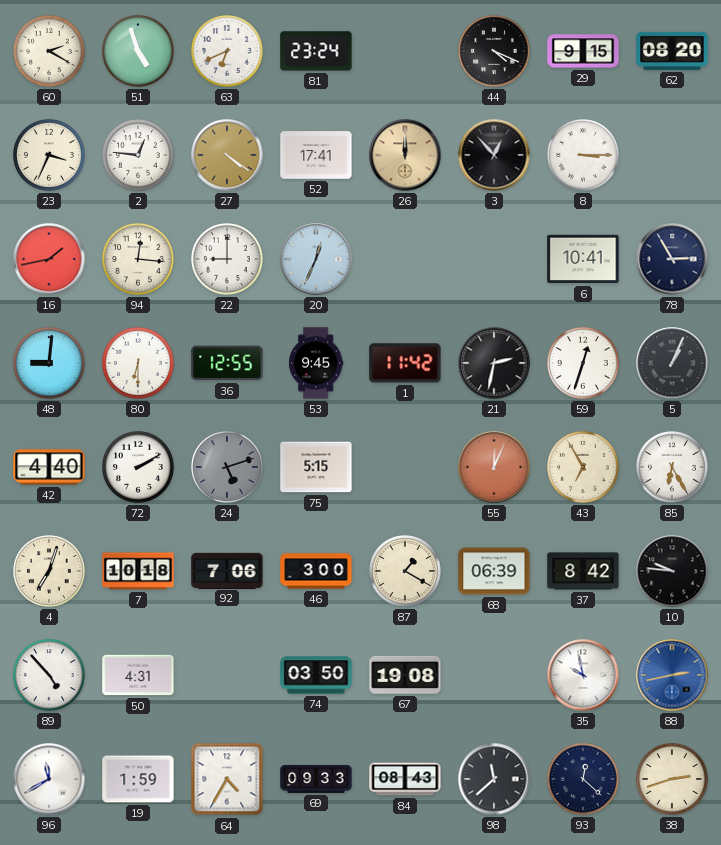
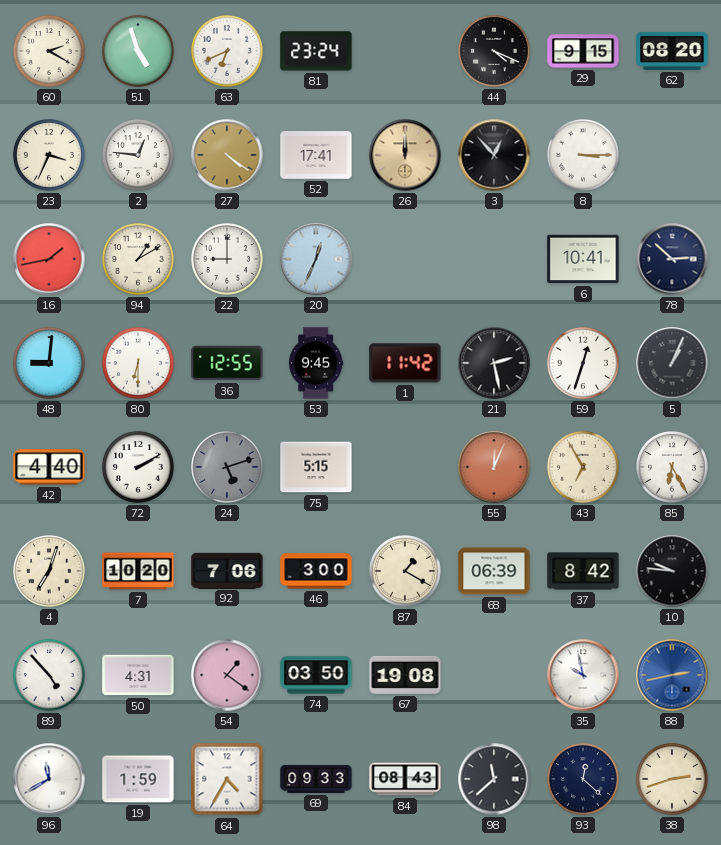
94: 12:16 -> 1:10
78: 2:55 -> 2:52
21: 2:32 -> 2:28
7: 10:18 -> 10:20
54: none -> 1:21
